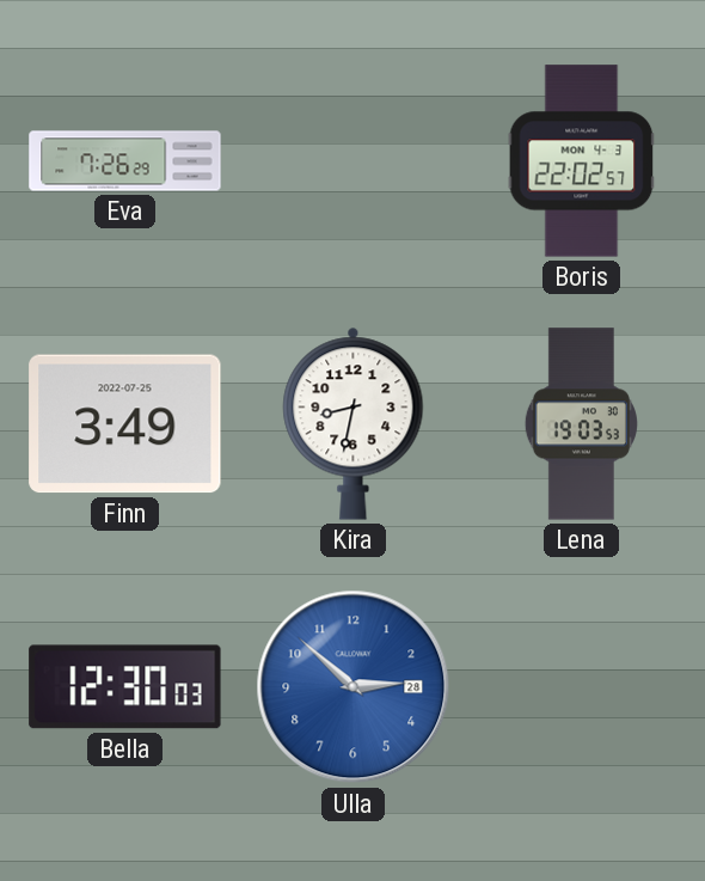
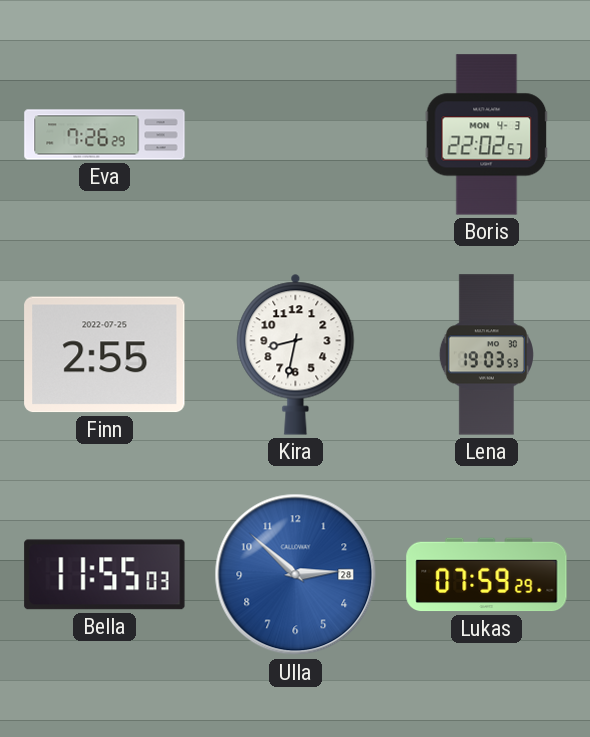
Finn: 3:49 -> 2:55
Bella: 12:30 -> 11:55
Lukas: none -> 07:59
